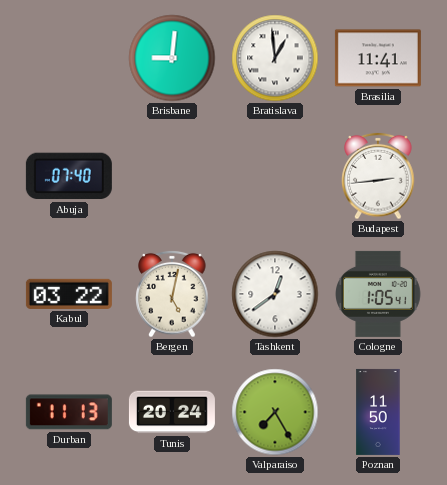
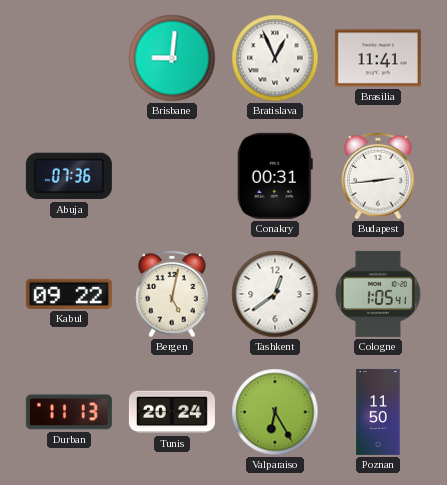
Bratislava: 12:59 -> 12:56
Abuja: 07:40 -> 07:36
Conakry: none -> 00:31
Kabul: 03:22 -> 09:22
Valparaiso: 7:25 -> 6:25
